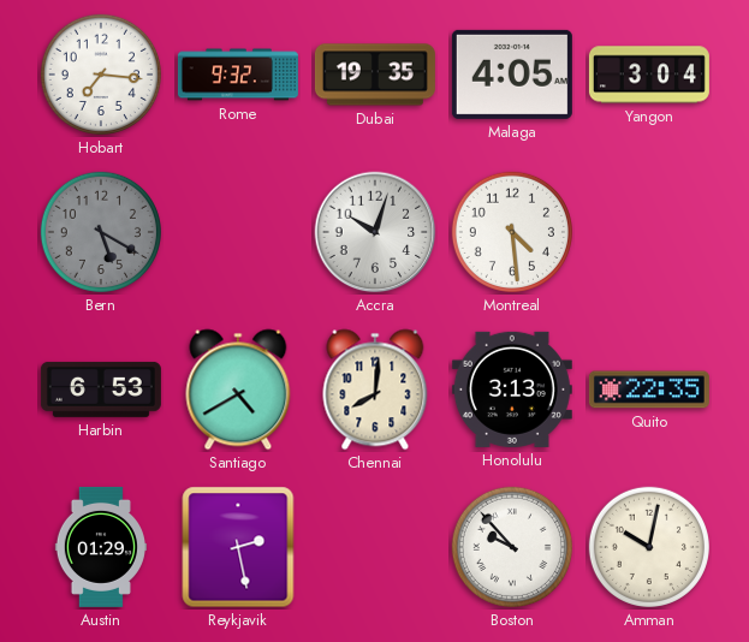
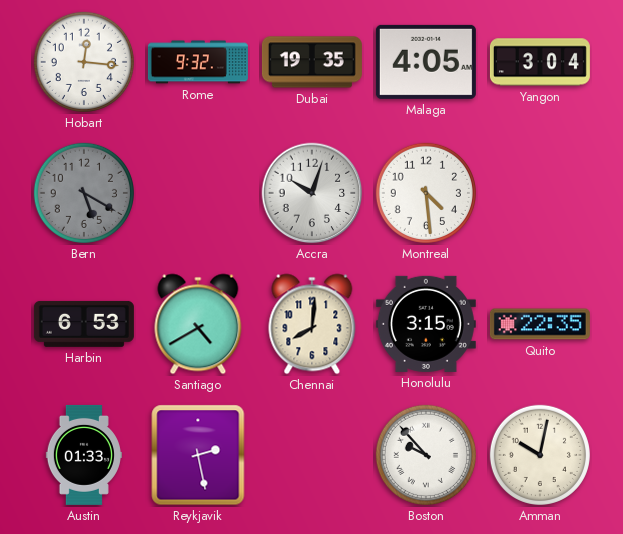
Hobart: 7:16 -> 12:16
Honolulu: 3:13 -> 3:15
Austin: 01:29 -> 01:33
